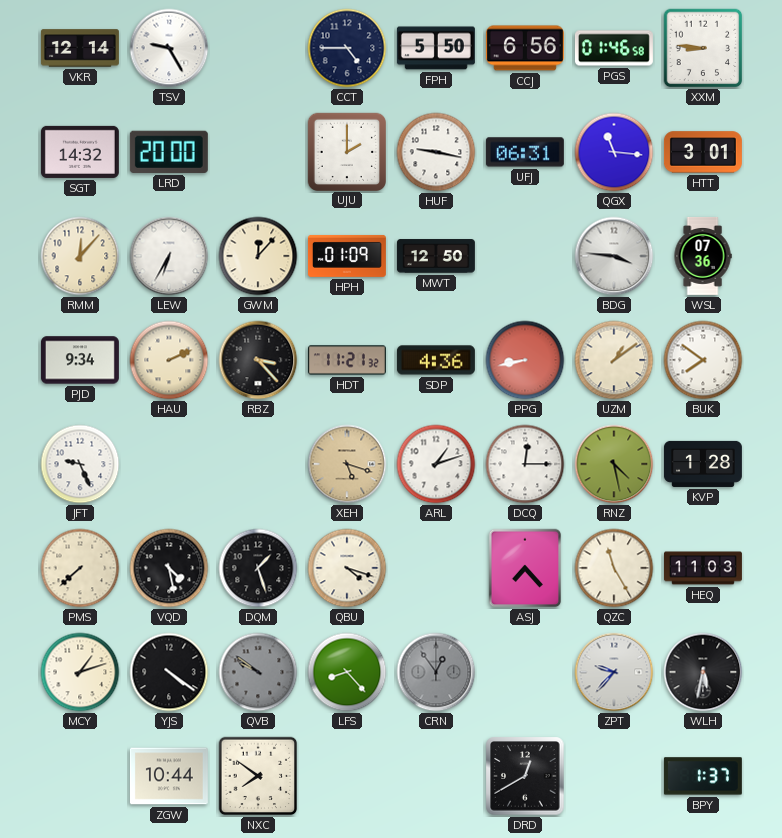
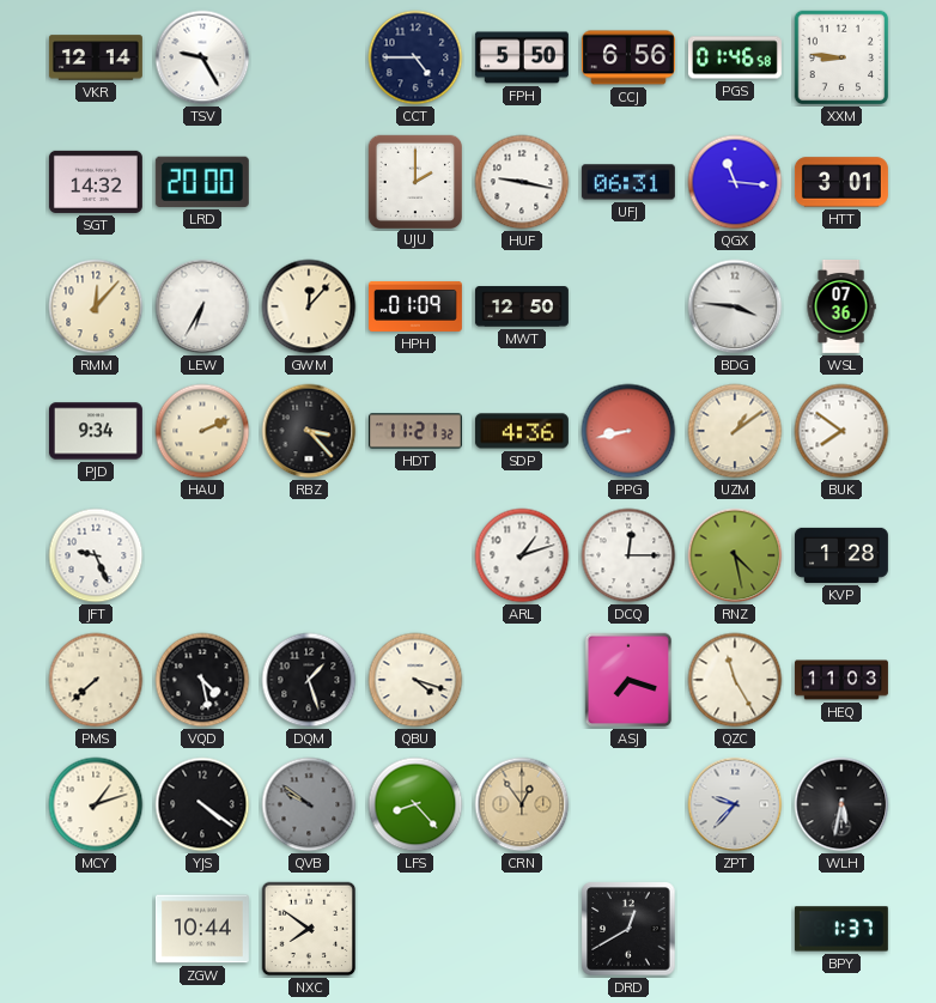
XEH: 5:18 -> none
ASJ: 7:23 -> 7:18
CRN dial: grey -> champagne
